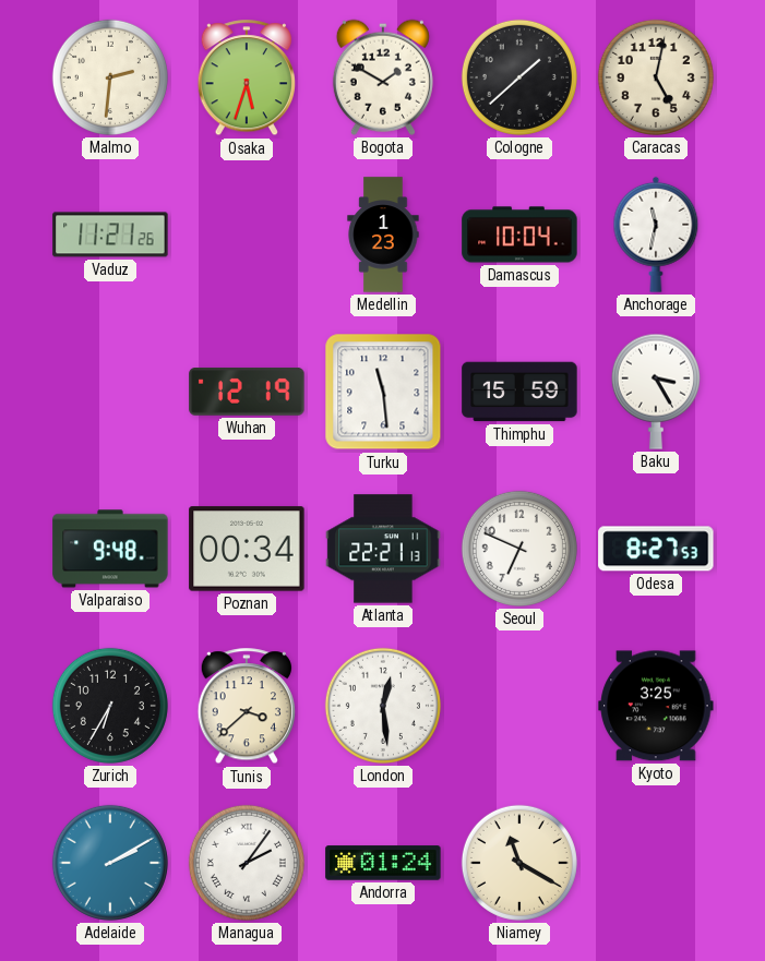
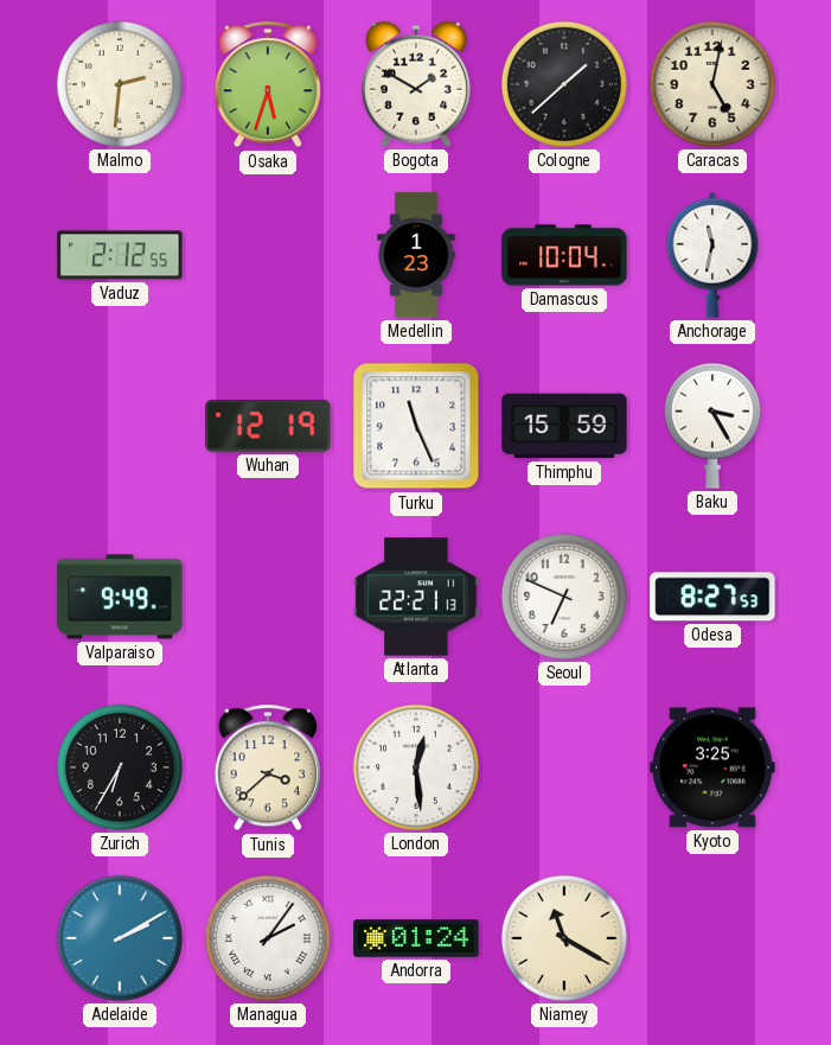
Vaduz: 11:21 -> 2:12
Turku: 11:29 -> 11:26
Valparaiso: 9:48 -> 9:49
Poznan: 00:34 -> none
